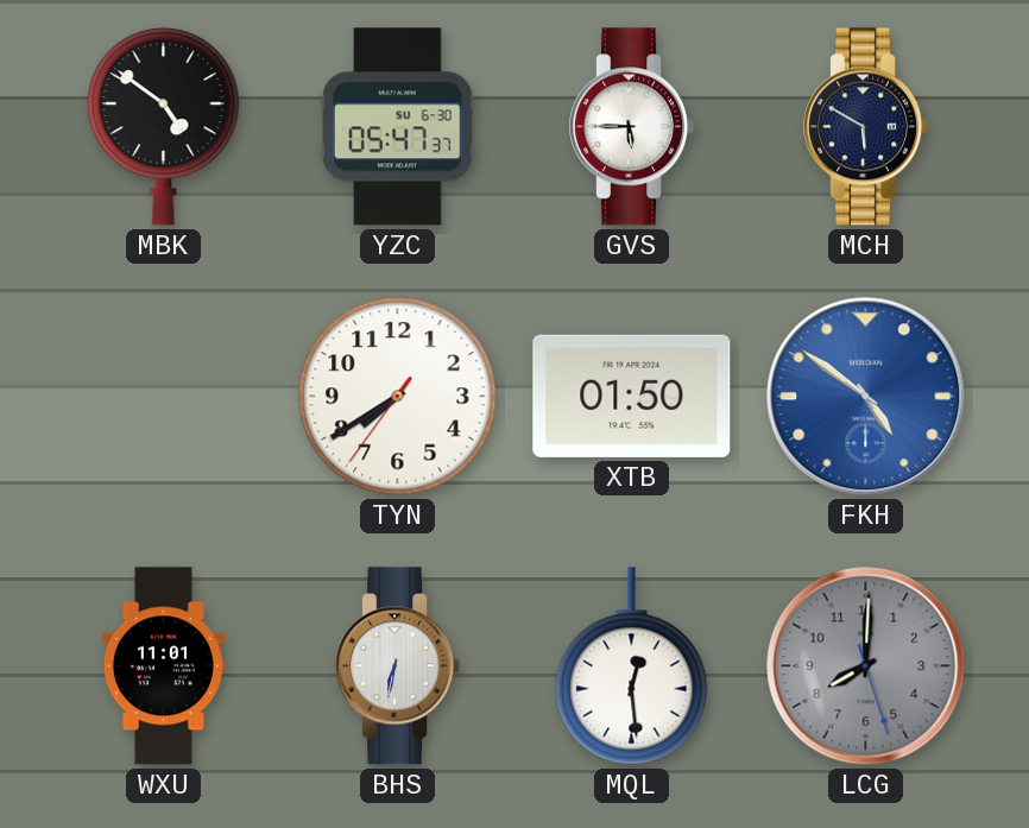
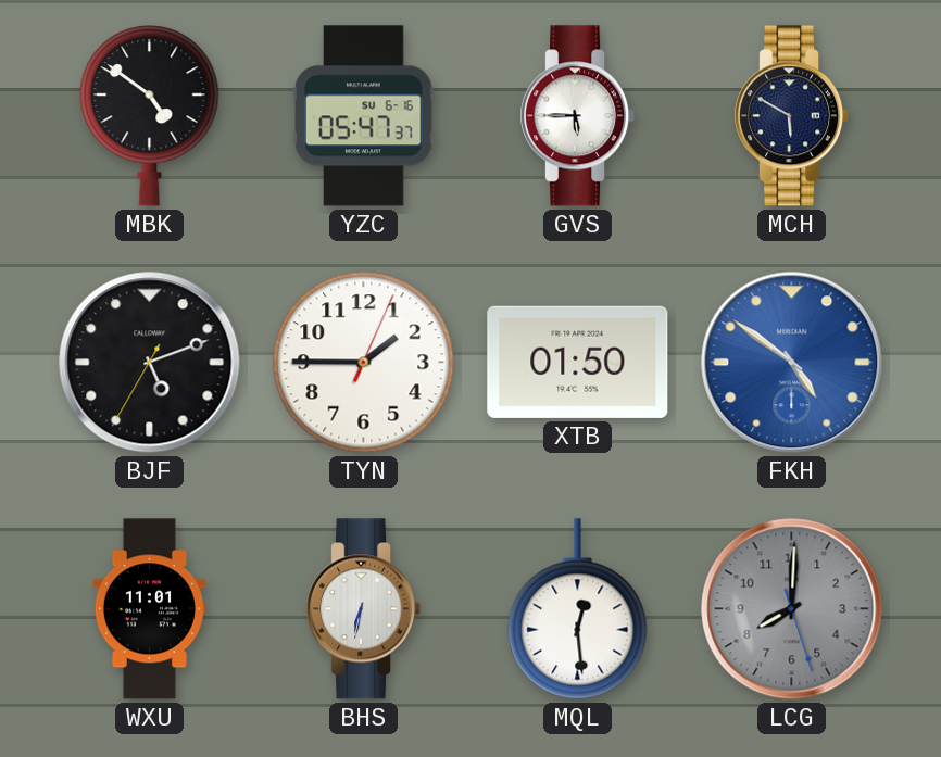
YZC date: SU 6-30 -> SU 6-16
BJF: none -> 5:11
TYN: 7:39 -> 1:45
